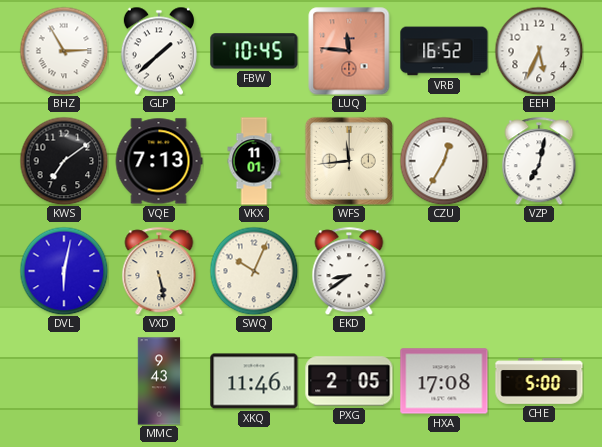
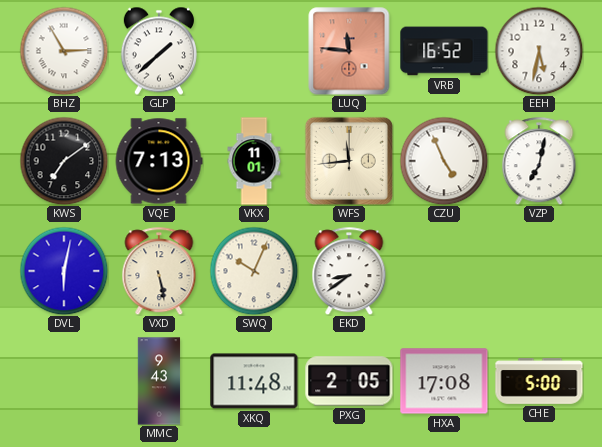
FBW: 10:45 -> none
EEH: 5:34 -> 5:32
CZU: 12:35 -> 4:56
XKQ: 11:46 -> 11:48
